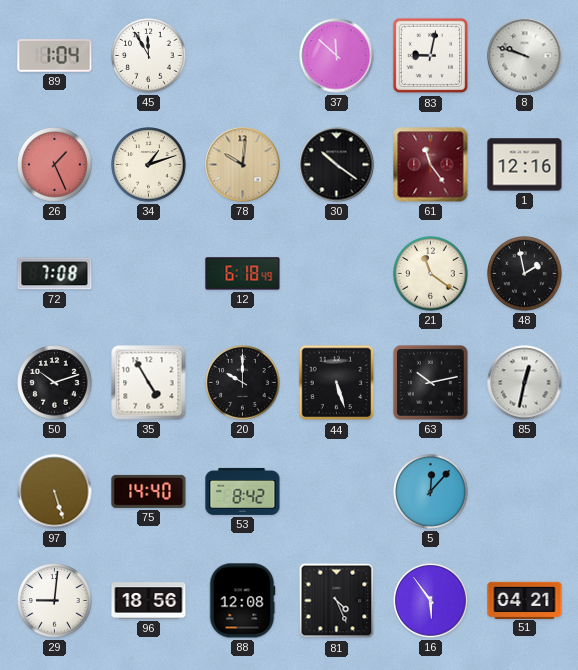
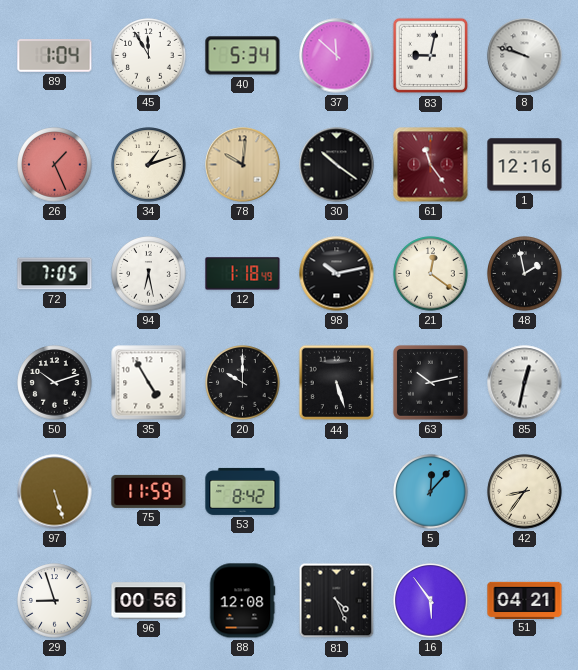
40: none -> 5:34
72: 7:08 -> 7:05
94: none -> 6:28
12: 6:18 -> 1:18
98: none -> 10:13
21: 11:21 -> 12:21
75: 14:40 -> 11:59
42: none -> 8:36
29: 9:01 -> 8:57
96: 18:56 -> 00:56
